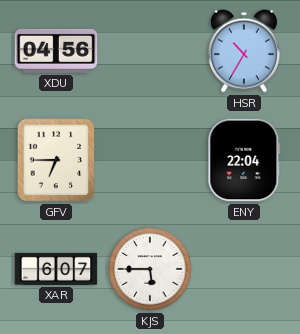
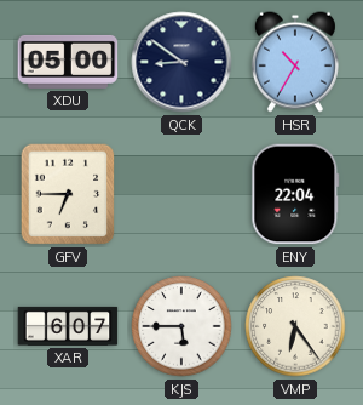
XDU: 04:56 -> 05:00
QCK: none -> 8:51
VMP: none -> 6:24
